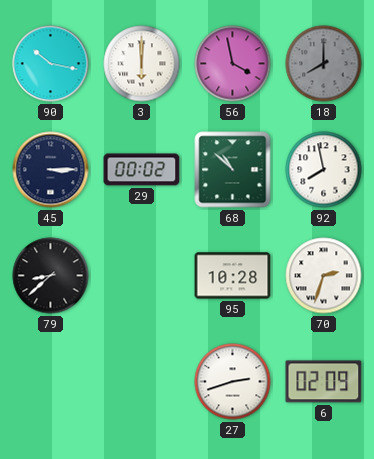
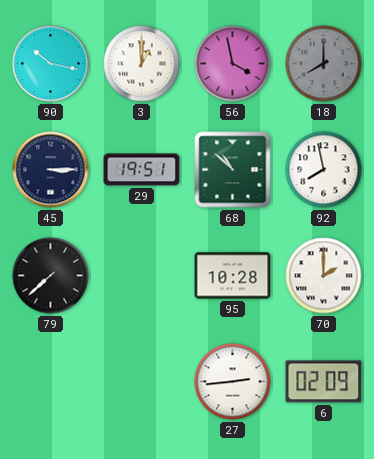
3: 6:00 -> 1:00
29: 00:02 -> 19:51
79: 8:38 -> 7:38
70: 2:33 -> 2:00
27: 2:42 -> 2:44
